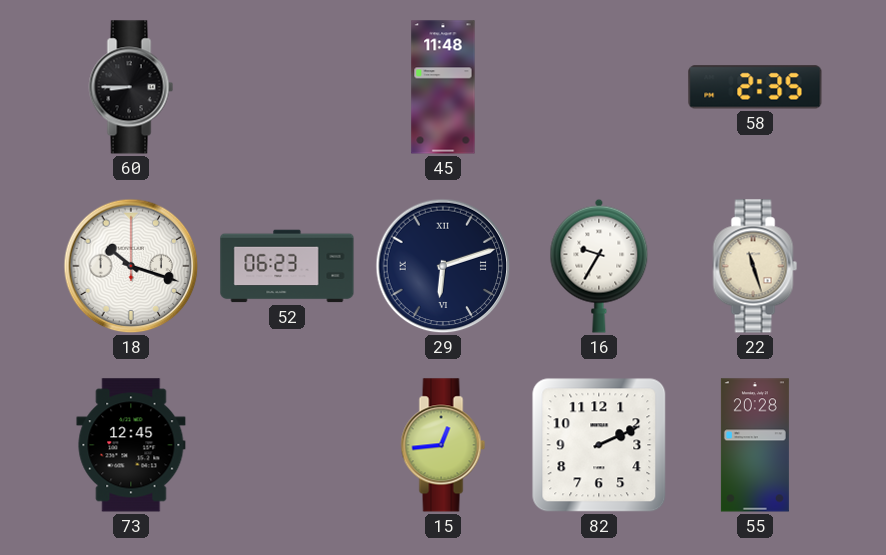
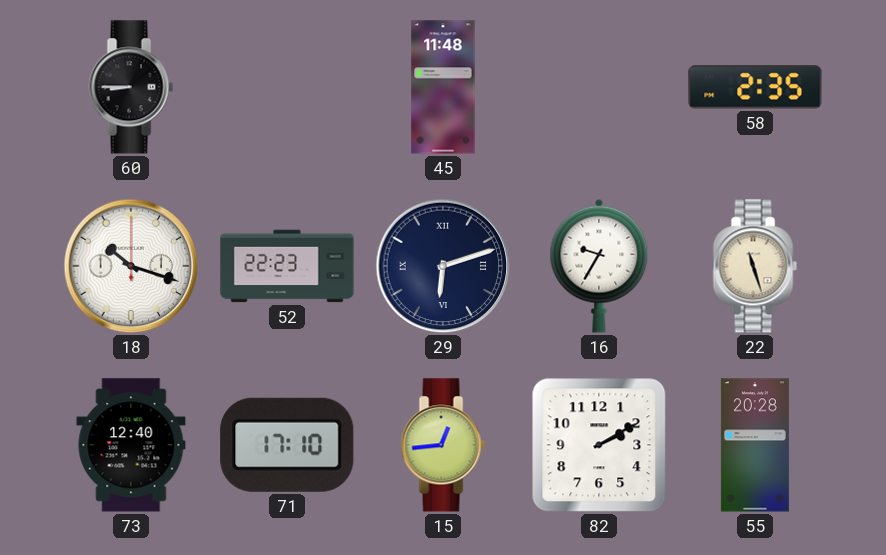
52: 06:23 -> 22:23
73: 12:45 -> 12:40
71: none -> 17:10
82: 2:11 -> 2:10
